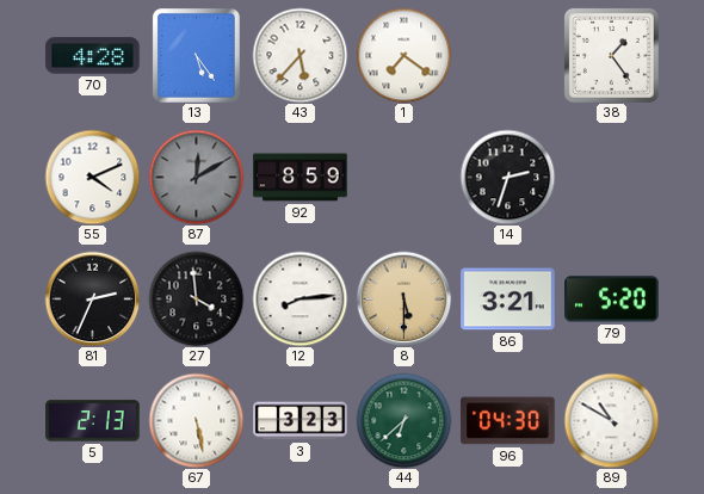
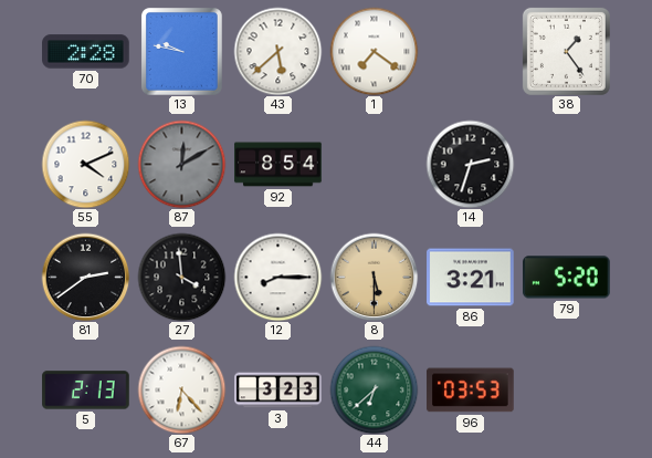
70: 4:28 -> 2:28
13: 5:24 -> 9:47
43: 5:37 -> 5:38
92: 8:59 -> 8:54
81: 2:34 -> 2:39
12: 8:14 -> 8:15
67: 5:28 -> 6:23
96: 04:30 -> 03:53
89: 10:50 -> none
